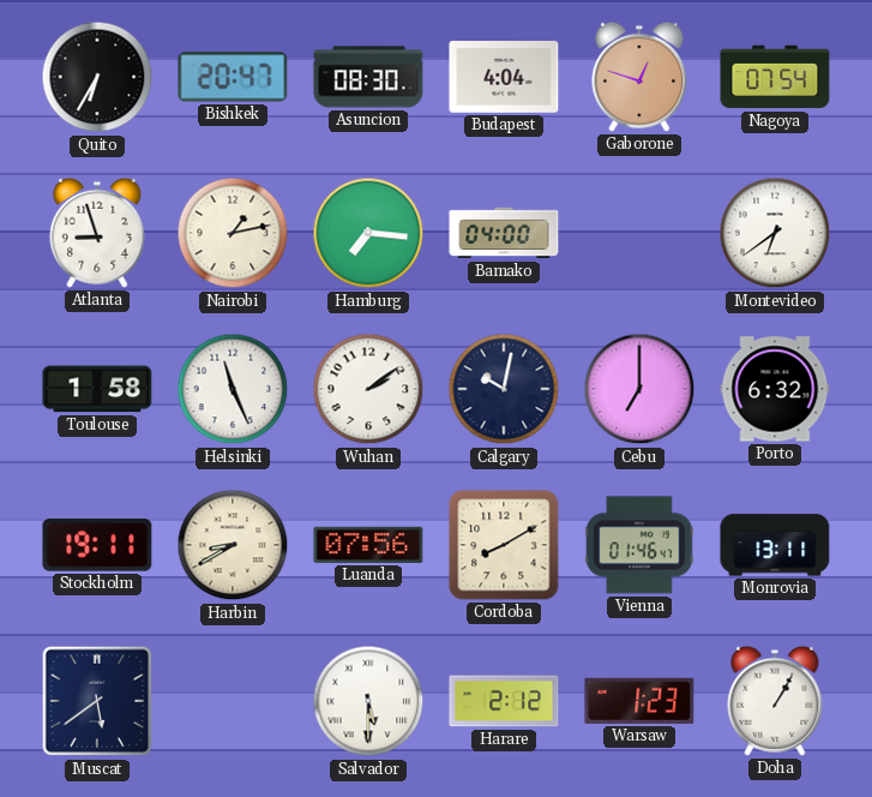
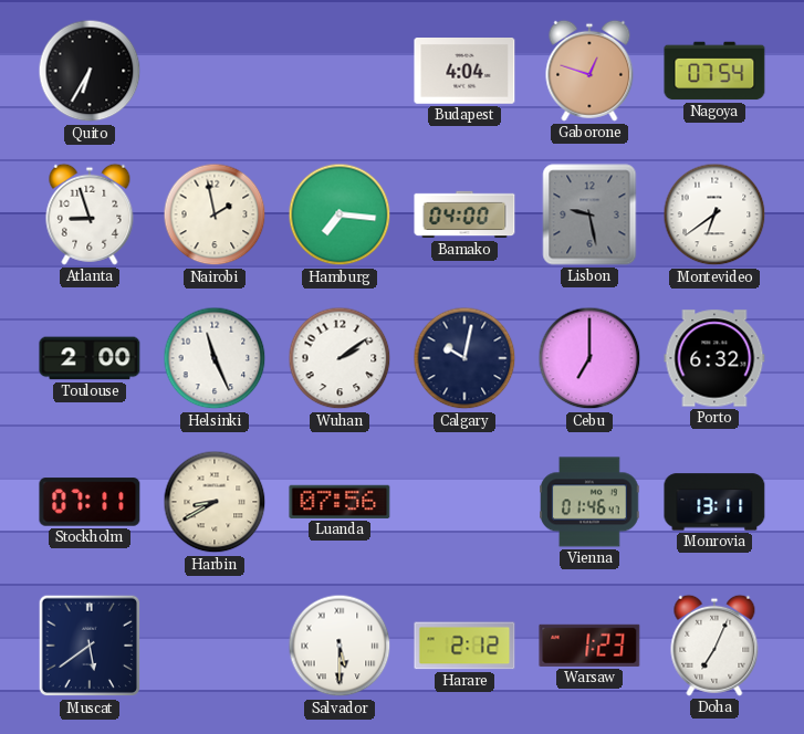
Bishkek: 20:47 -> none
Asuncion: 08:30 -> none
Nairobi: 1:13 -> 1:58
Lisbon: none -> 9:28
Toulouse: 1:58 -> 2:00
Stockholm: 19:11 -> 07:11
Cordoba: 8:10 -> none
Doha: 1:05 -> 7:04
